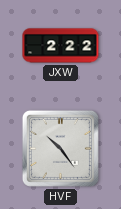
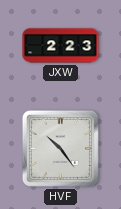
JXW: 2:22 -> 2:23
